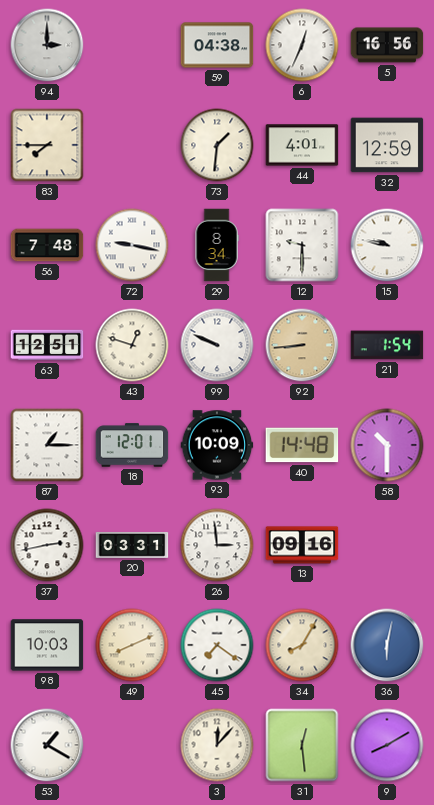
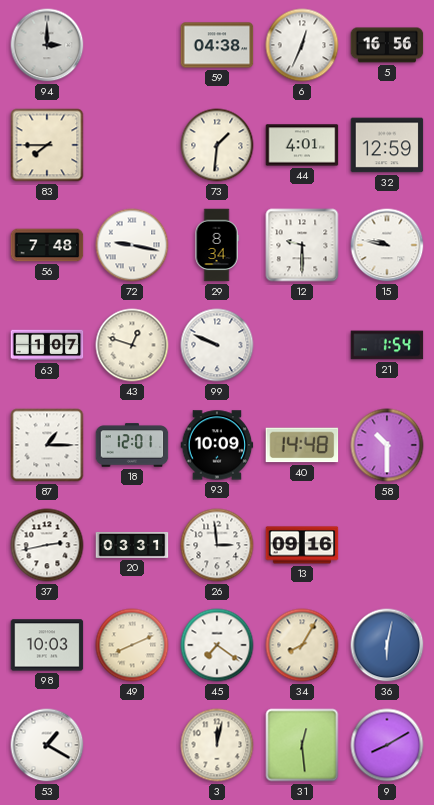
63: 12:51 -> 1:07
92: 8:44 -> none
3: 12:07 -> 12:02
